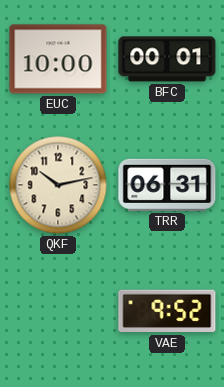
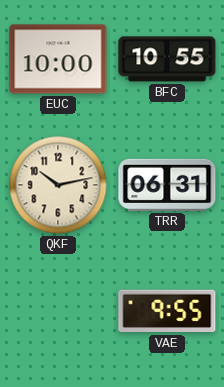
BFC: 00:01 -> 10:55
VAE: 9:52 -> 9:55
